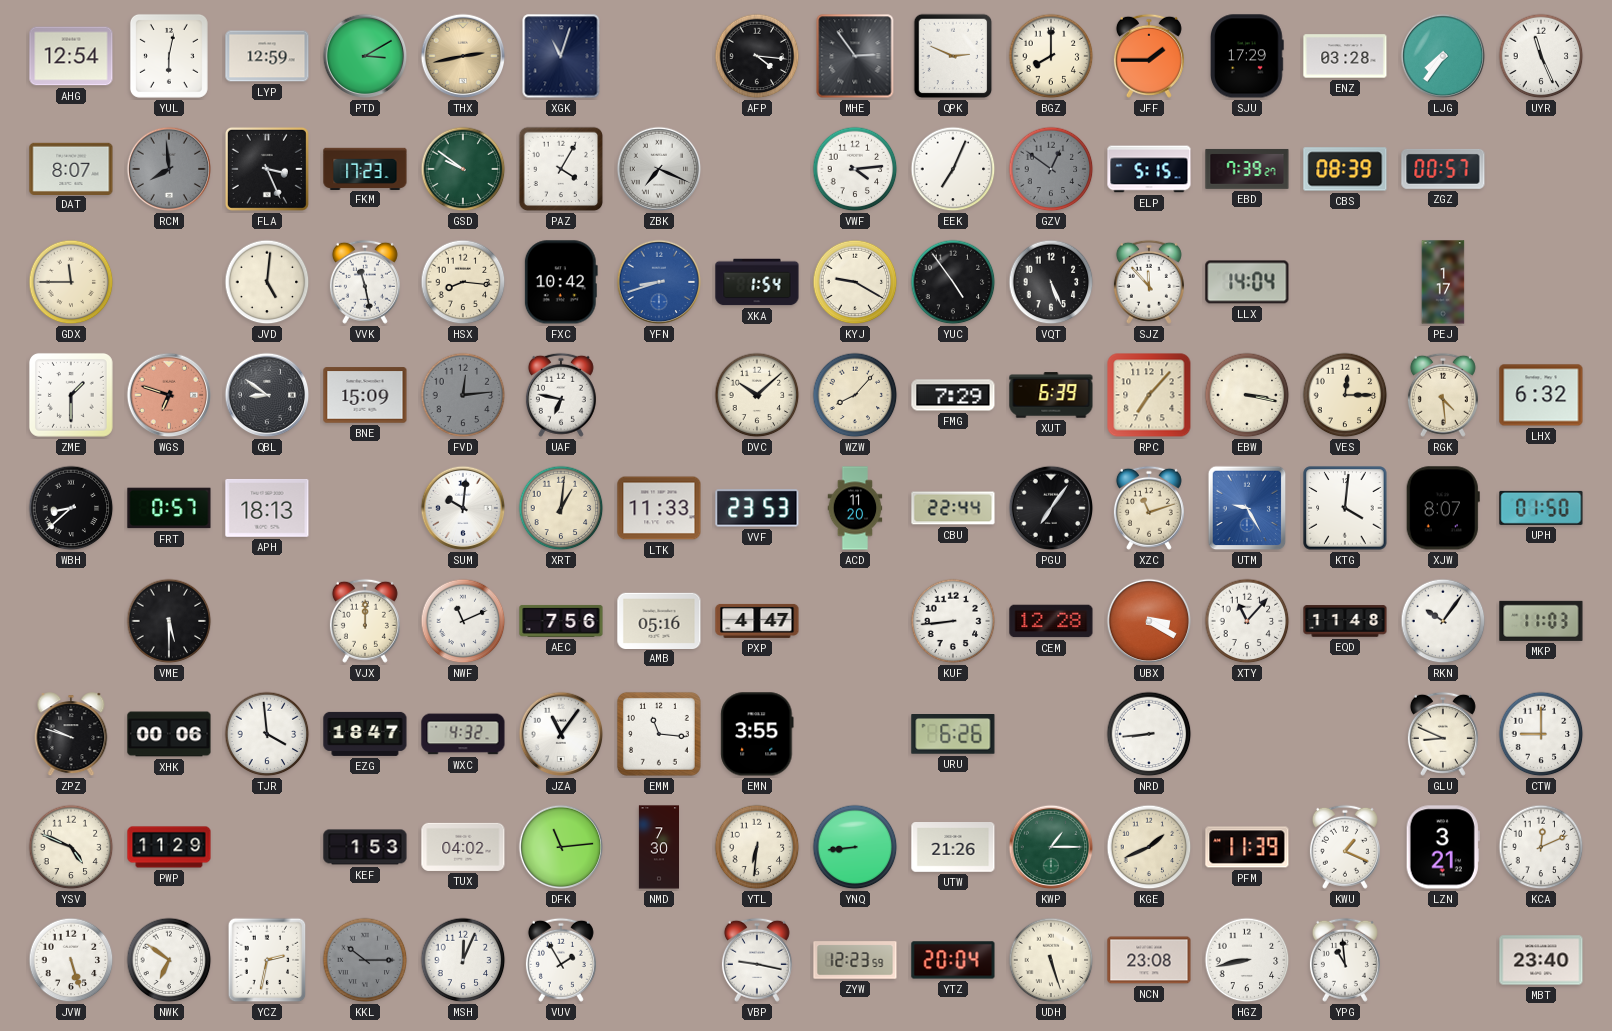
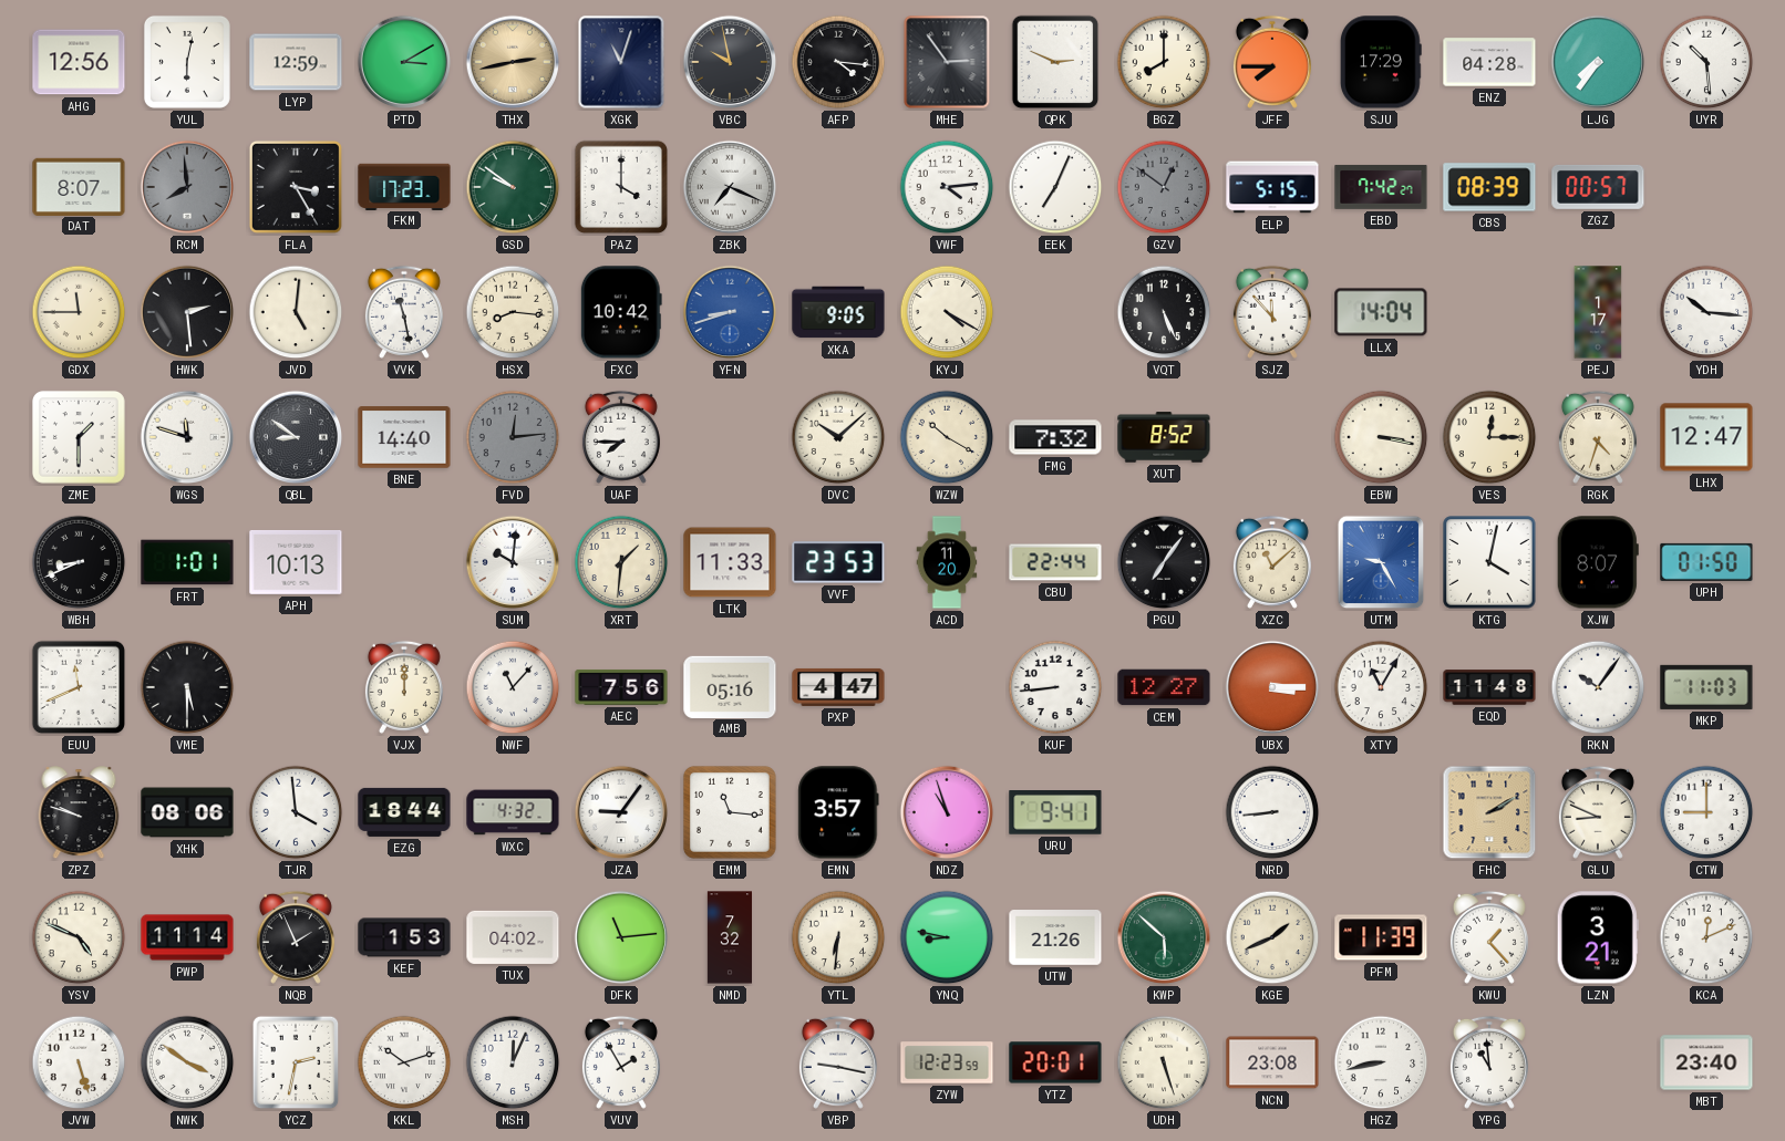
AHG: 12:54 -> 12:56
VBC: none -> 9:58
JFF: 1:45 -> 7:45
ENZ: 03:28 -> 04:28
UYR: 11:26 -> 10:29
FLA: 3:26 -> 3:25
PAZ: 4:05 -> 4:00
EBD: 7:39 -> 7:42
HWK: none -> 2:29
XKA: 1:54 -> 9:05
KYJ: 9:20 -> 4:20
YUC: 4:54 -> none
YDH: none -> 10:16
WGS: 6:48 -> 11:48
WGS dial: salmon -> white
BNE: 15:09 -> 14:40
UAF: 6:47 -> 7:45
WZW: 8:07 -> 10:20
FMG: 7:29 -> 7:32
XUT: 6:39 -> 8:52
RPC: 7:07 -> none
RGK: 4:29 -> 4:33
LHX: 6:32 -> 12:47
WBH: 8:38 -> 8:41
FRT: 0:57 -> 1:01
APH: 18:13 -> 10:13
XRT: 1:01 -> 1:31
XZC: 11:12 -> 11:08
KTG: 4:01 -> 4:02
EUU: none -> 11:41
NWF: 11:11 -> 11:07
CEM: 12:28 -> 12:27
UBX: 3:20 -> 3:15
XTY: 11:07 -> 11:05
XHK: 00:06 -> 08:06
EZG: 18:47 -> 18:44
JZA: 11:06 -> 9:06
EMN: 3:55 -> 3:57
NDZ: none -> 10:57
URU: 6:26 -> 9:41
FHC: none -> 2:10
PWP: 11:29 -> 11:14
NQB: none -> 1:56
NMD: 7:30 -> 7:32
YNQ: 8:44 -> 8:47
KWP: 1:15 -> 5:52
KWU: 1:19 -> 1:23
NWK: 6:51 -> 3:51
KKL: 10:15 -> 10:12
KKL dial: grey -> white
YTZ: 20:04 -> 20:01
